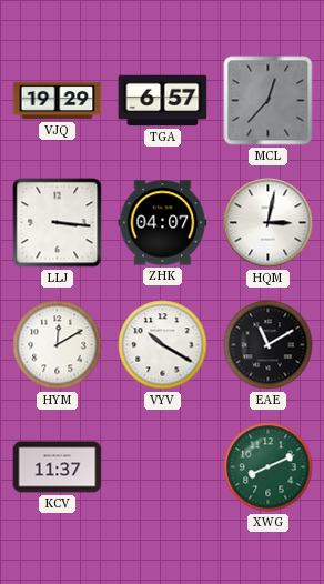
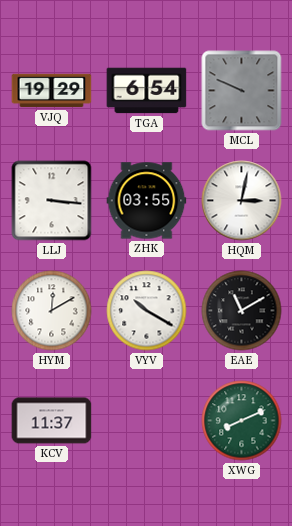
TGA: 6:57 -> 6:54
MCL: 12:37 -> 9:49
ZHK: 04:07 -> 03:55
